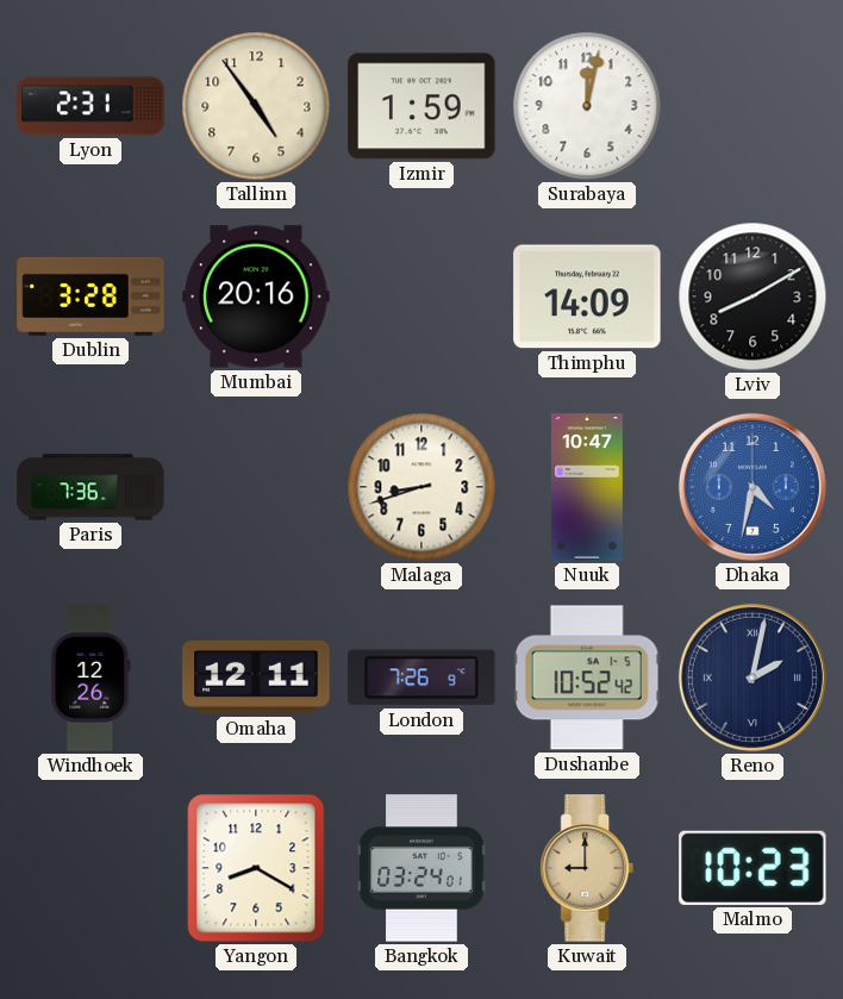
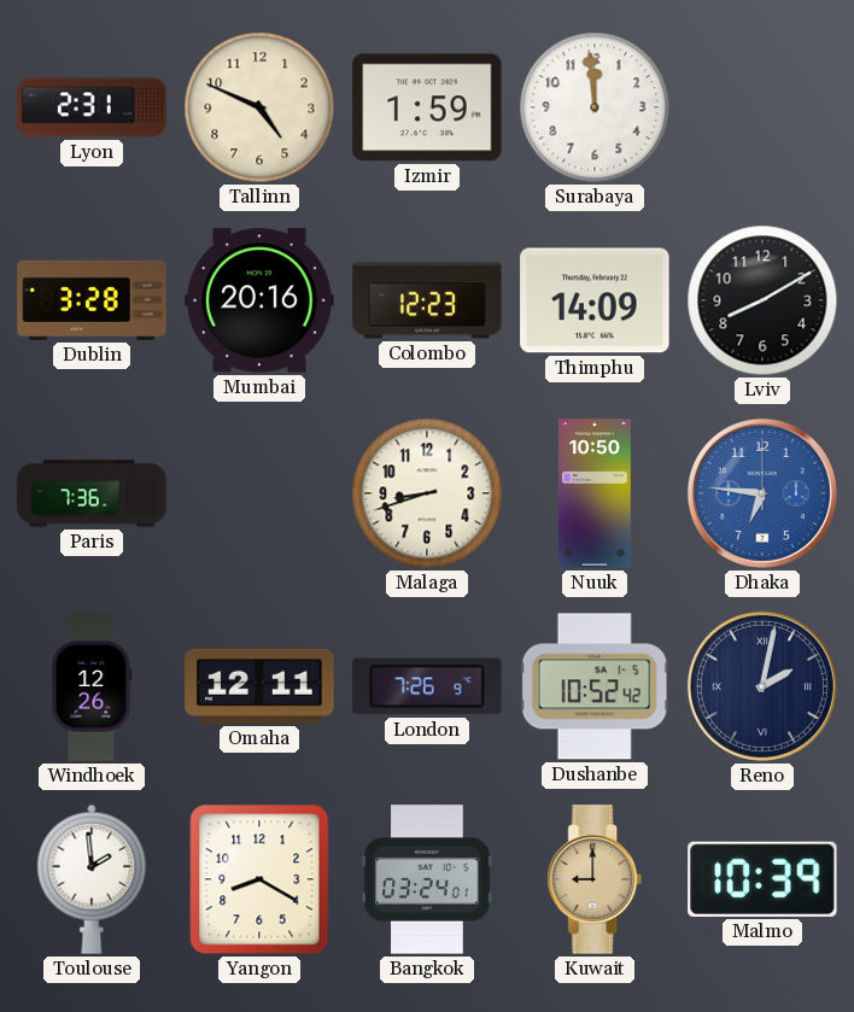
Tallinn: 4:54 -> 4:49
Surabaya: 12:02 -> 11:59
Colombo: none -> 12:23
Nuuk: 10:47 -> 10:50
Dhaka: 4:32 -> 6:46
Toulouse: none -> 1:59
Malmo: 10:23 -> 10:39
